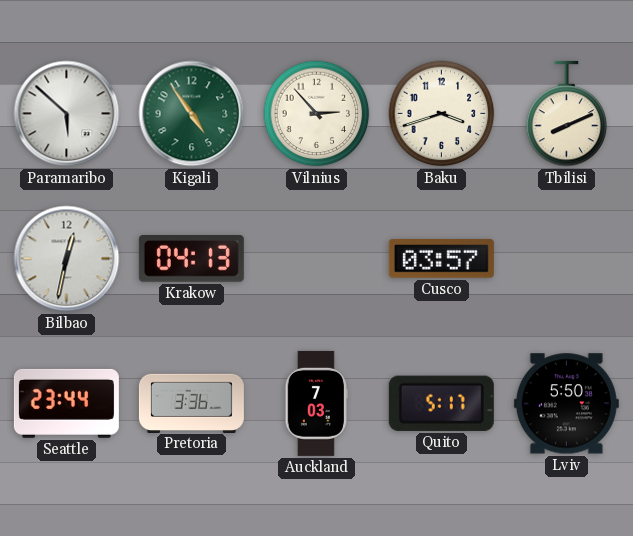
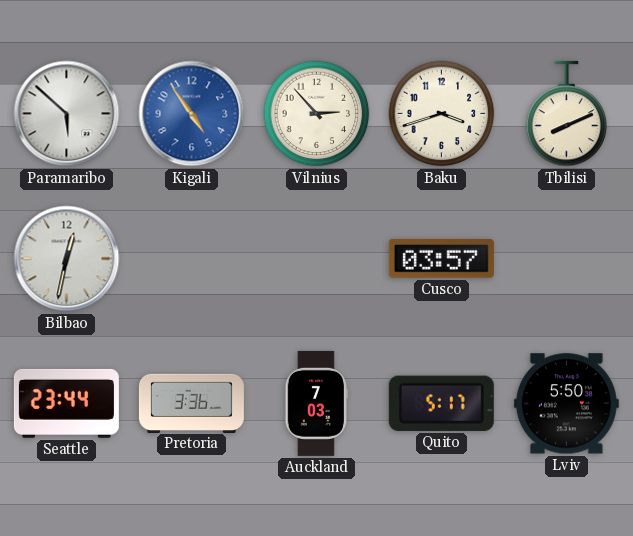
Kigali dial: green -> blue
Krakow: 04:13 -> none
